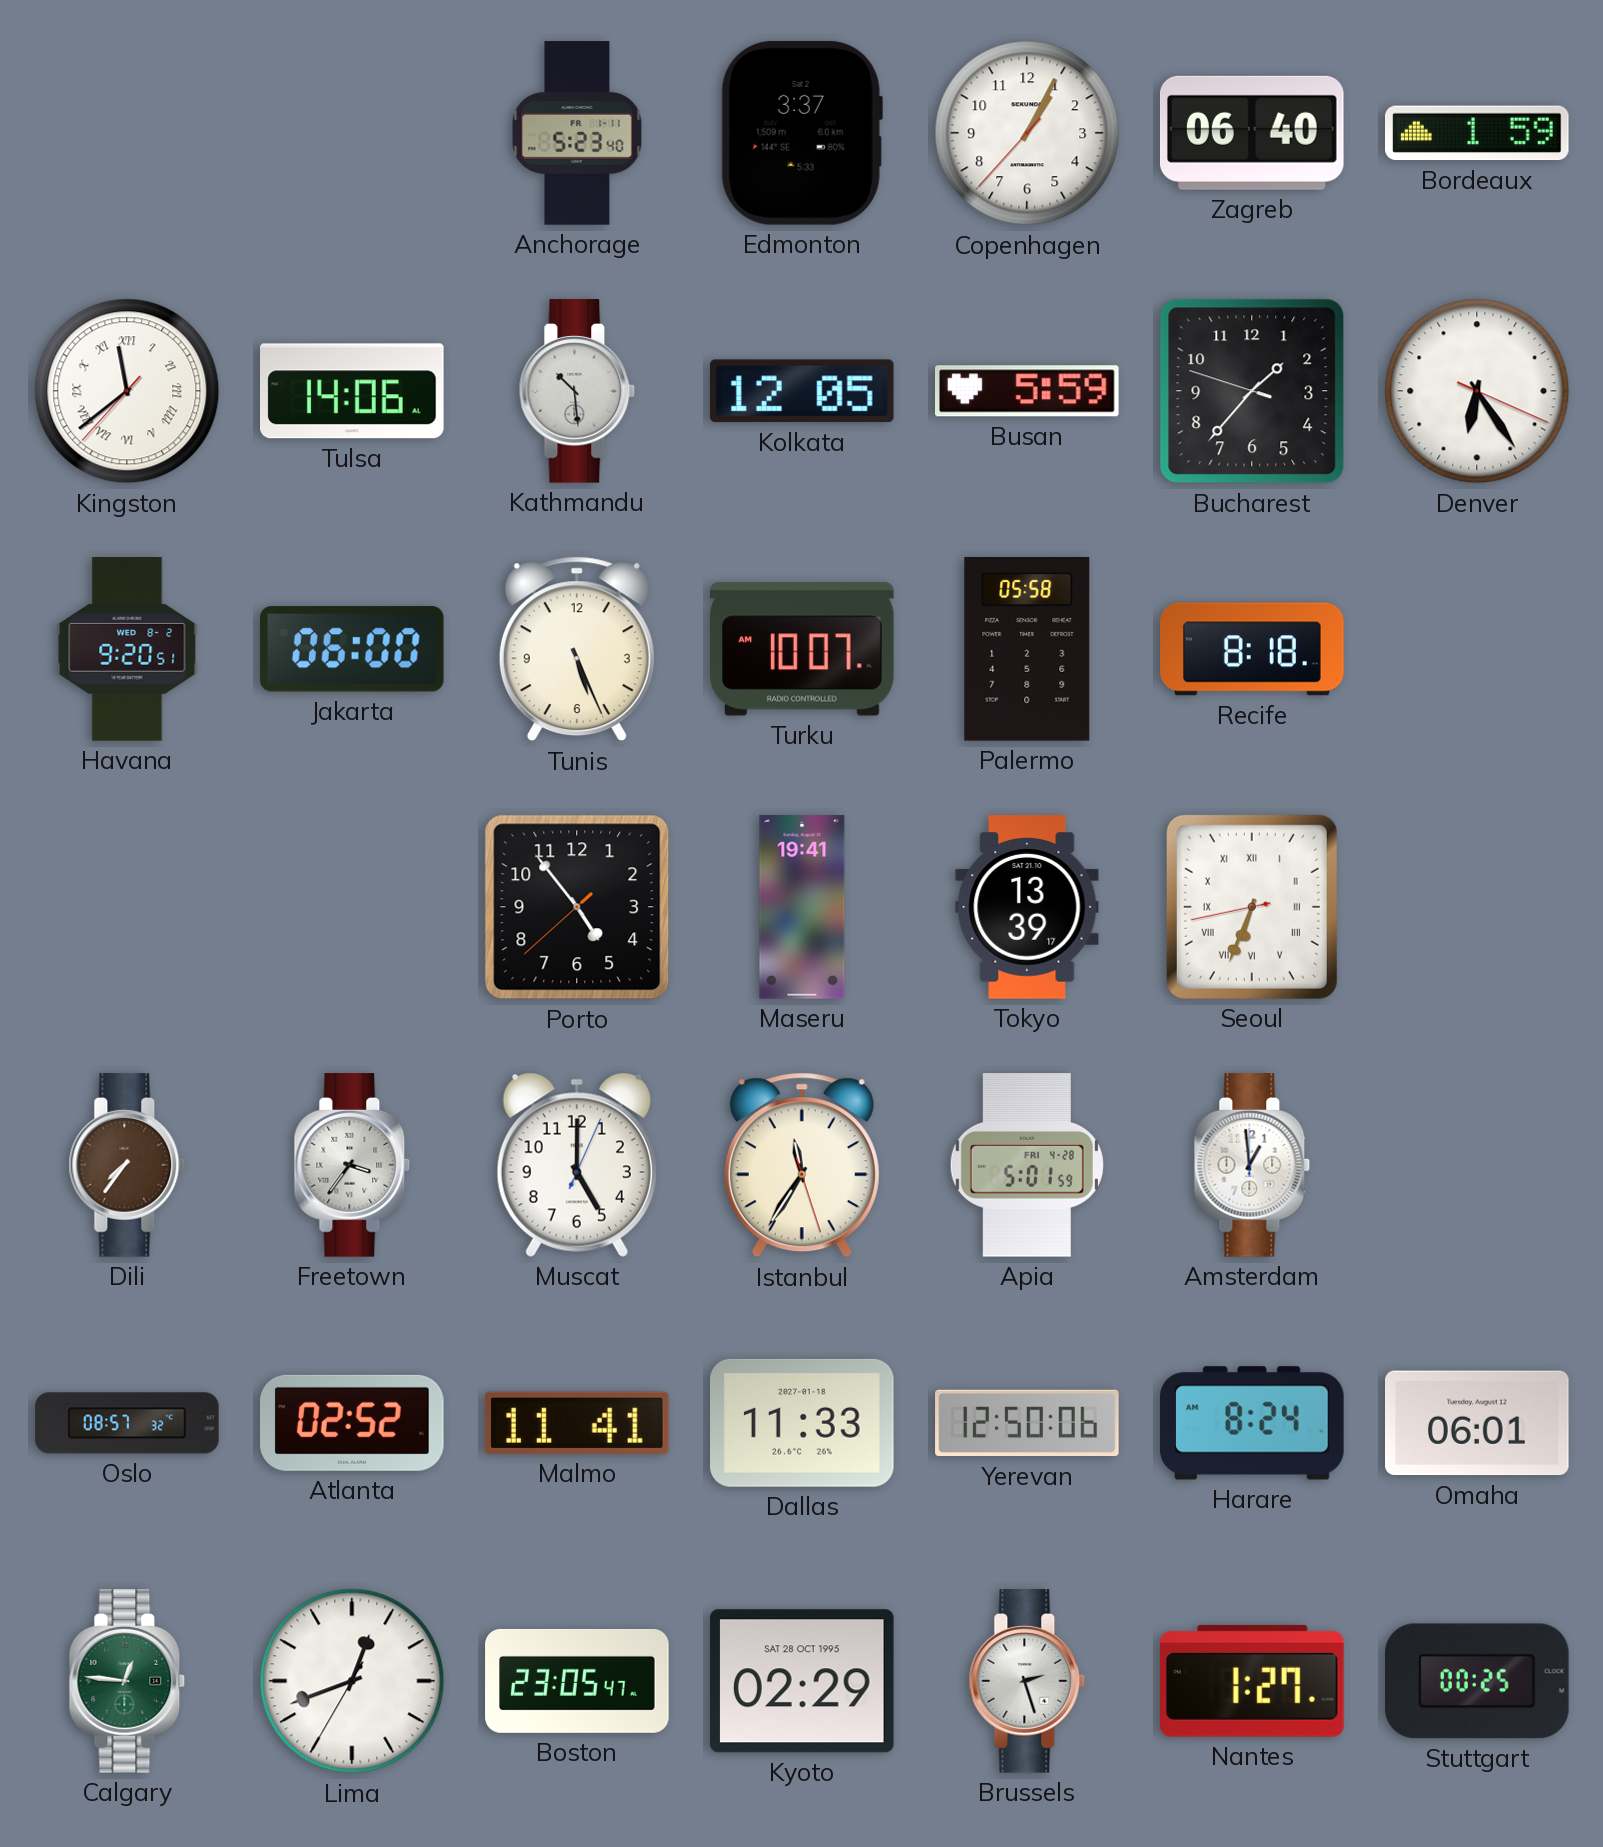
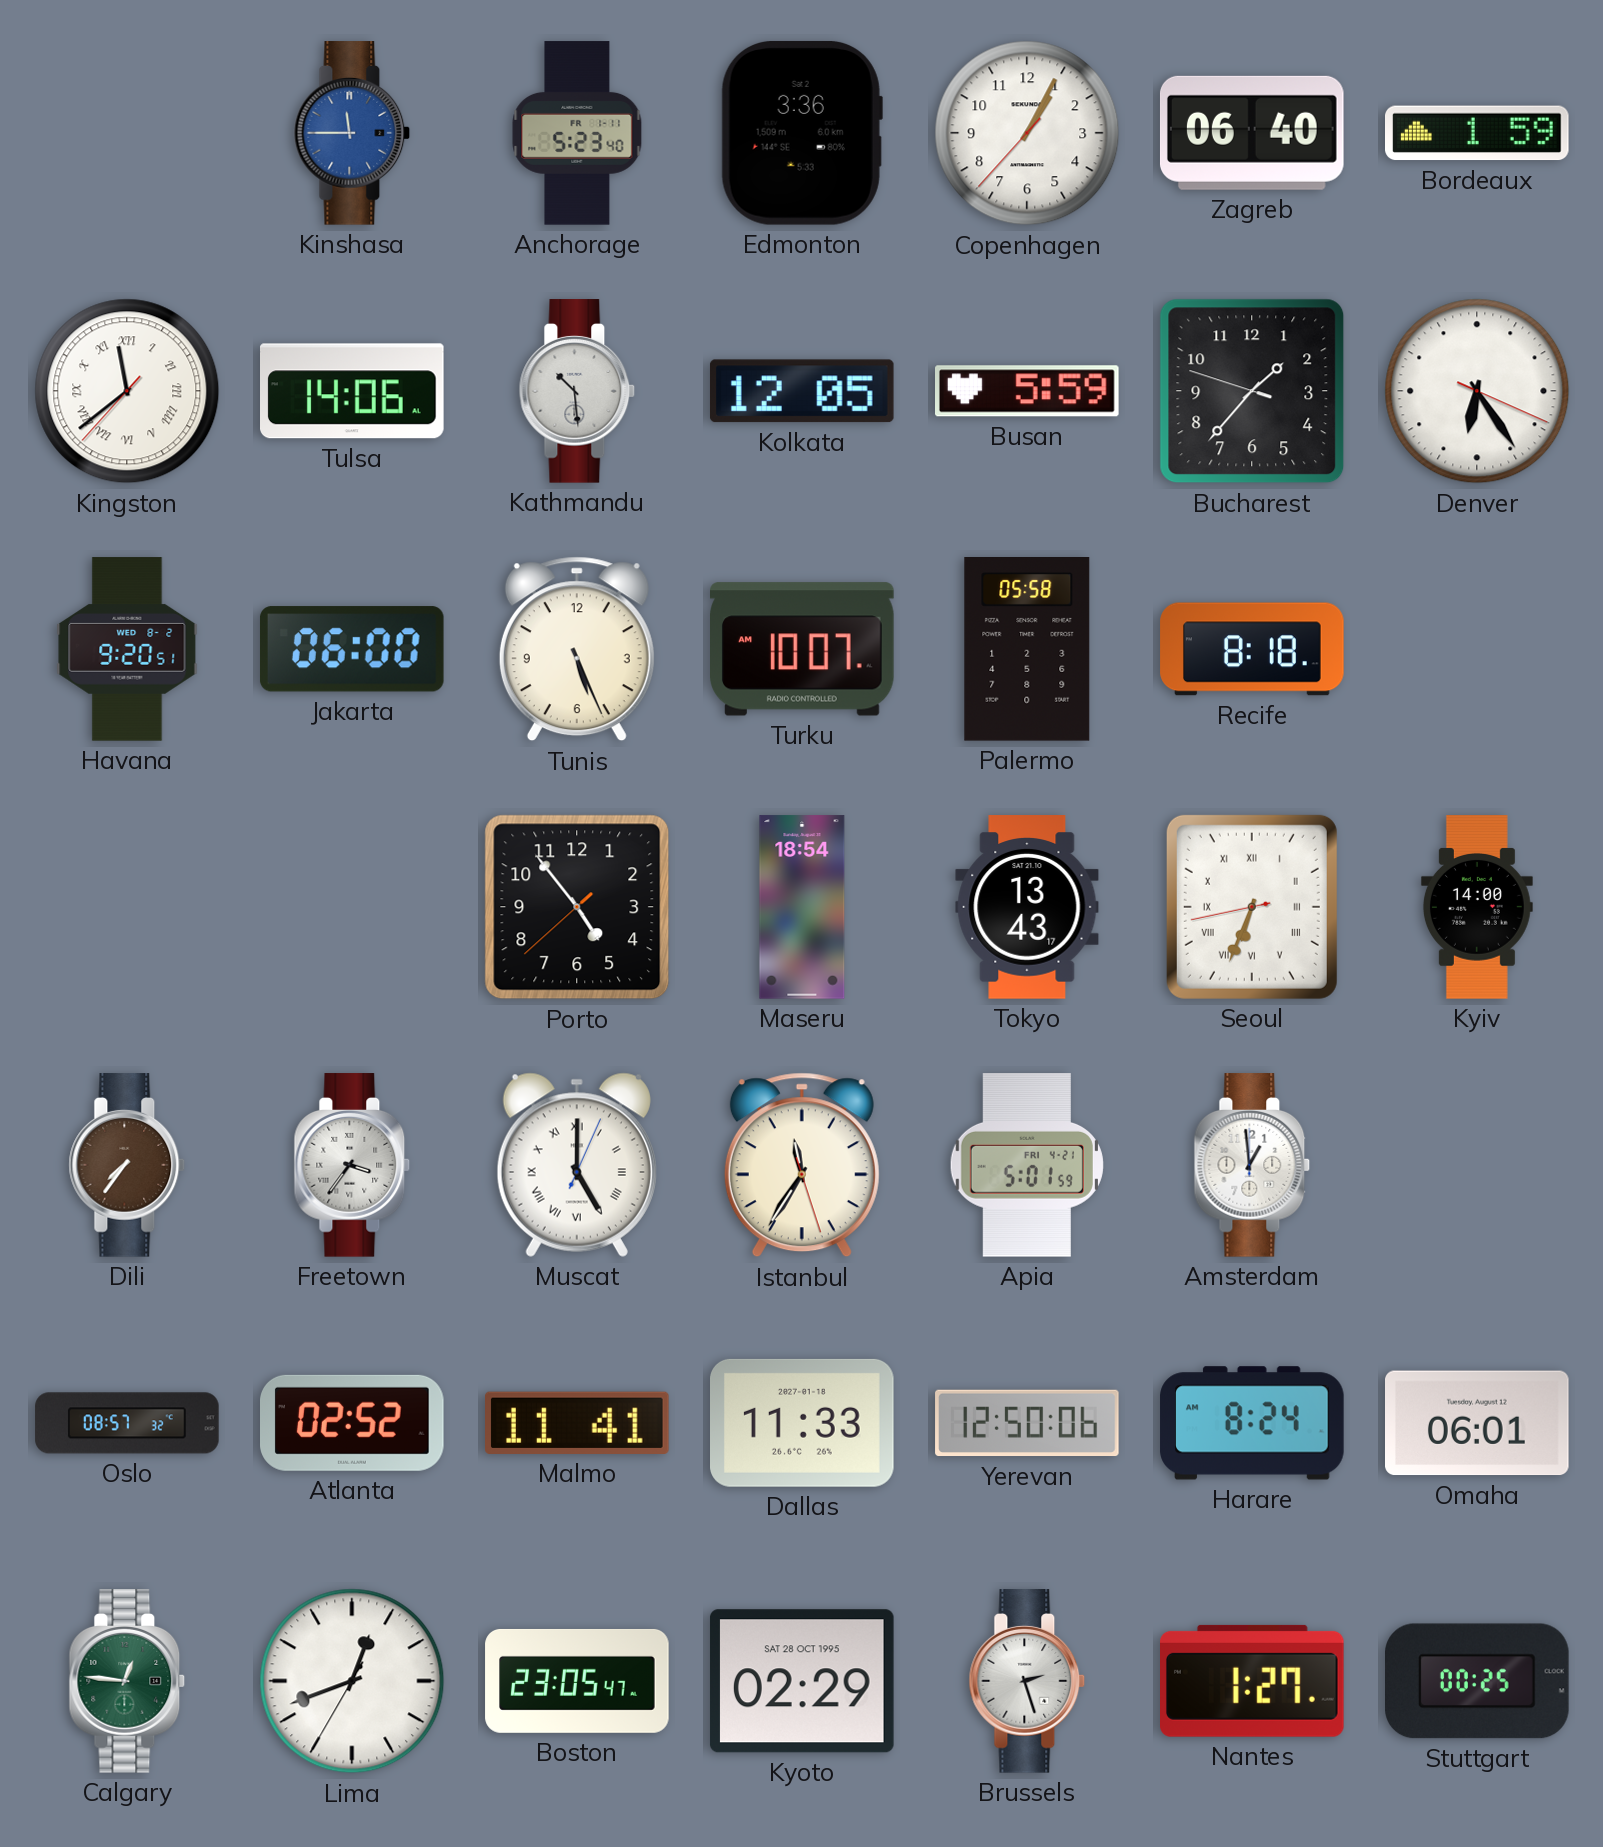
Kinshasa: none -> 11:45
Edmonton: 3:37 -> 3:36
Maseru: 19:41 -> 18:54
Tokyo: 13:39 -> 13:43
Kyiv: none -> 14:00
Muscat numerals: Arabic -> Roman
Apia date: FRI 4-28 -> FRI 4-21
